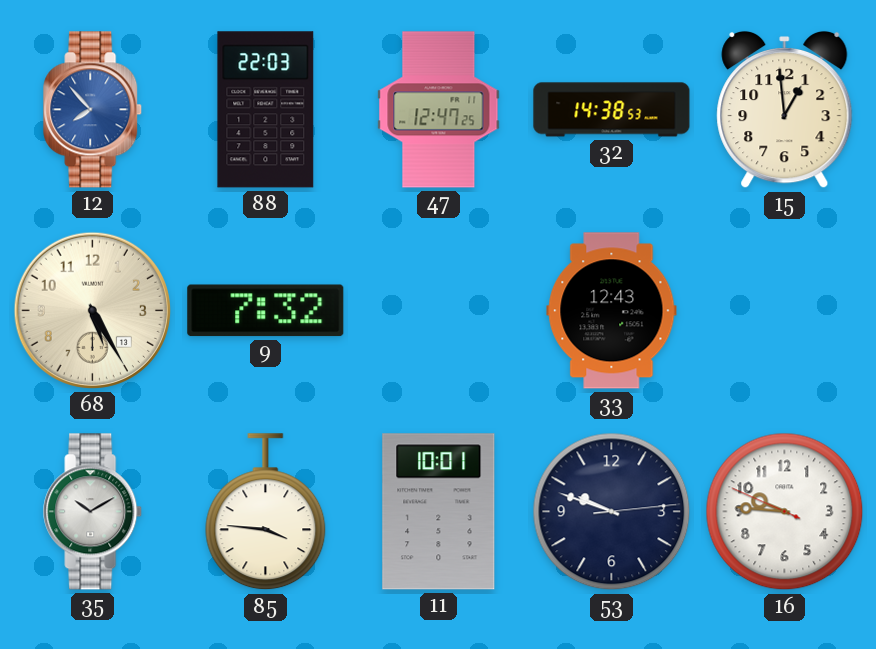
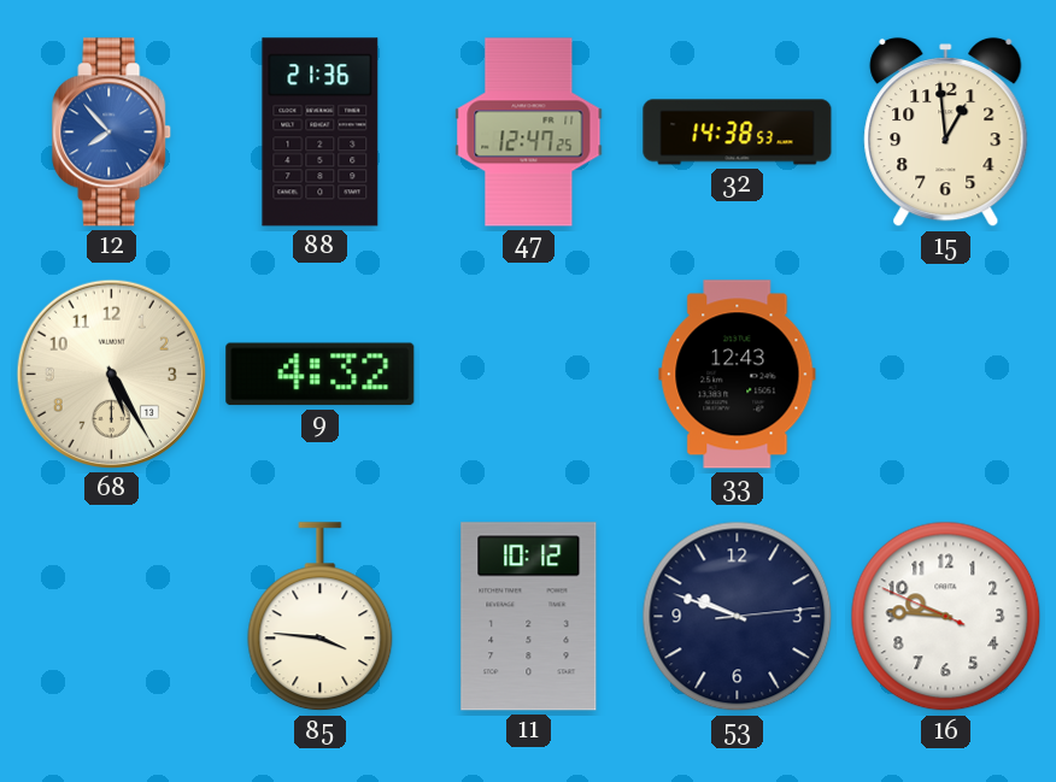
88: 22:03 -> 21:36
9: 7:32 -> 4:32
35: 10:10 -> none
11: 10:01 -> 10:12
